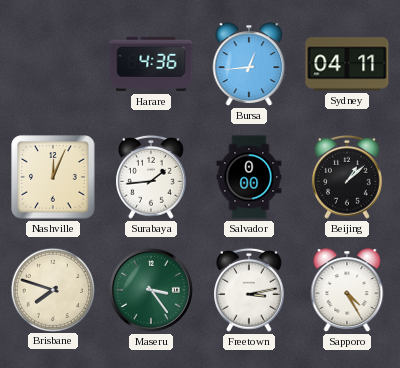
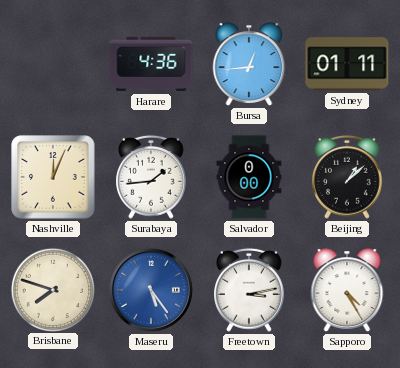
Sydney: 04:11 -> 01:11
Maseru: 3:24 -> 5:24
Maseru dial: green -> blue
